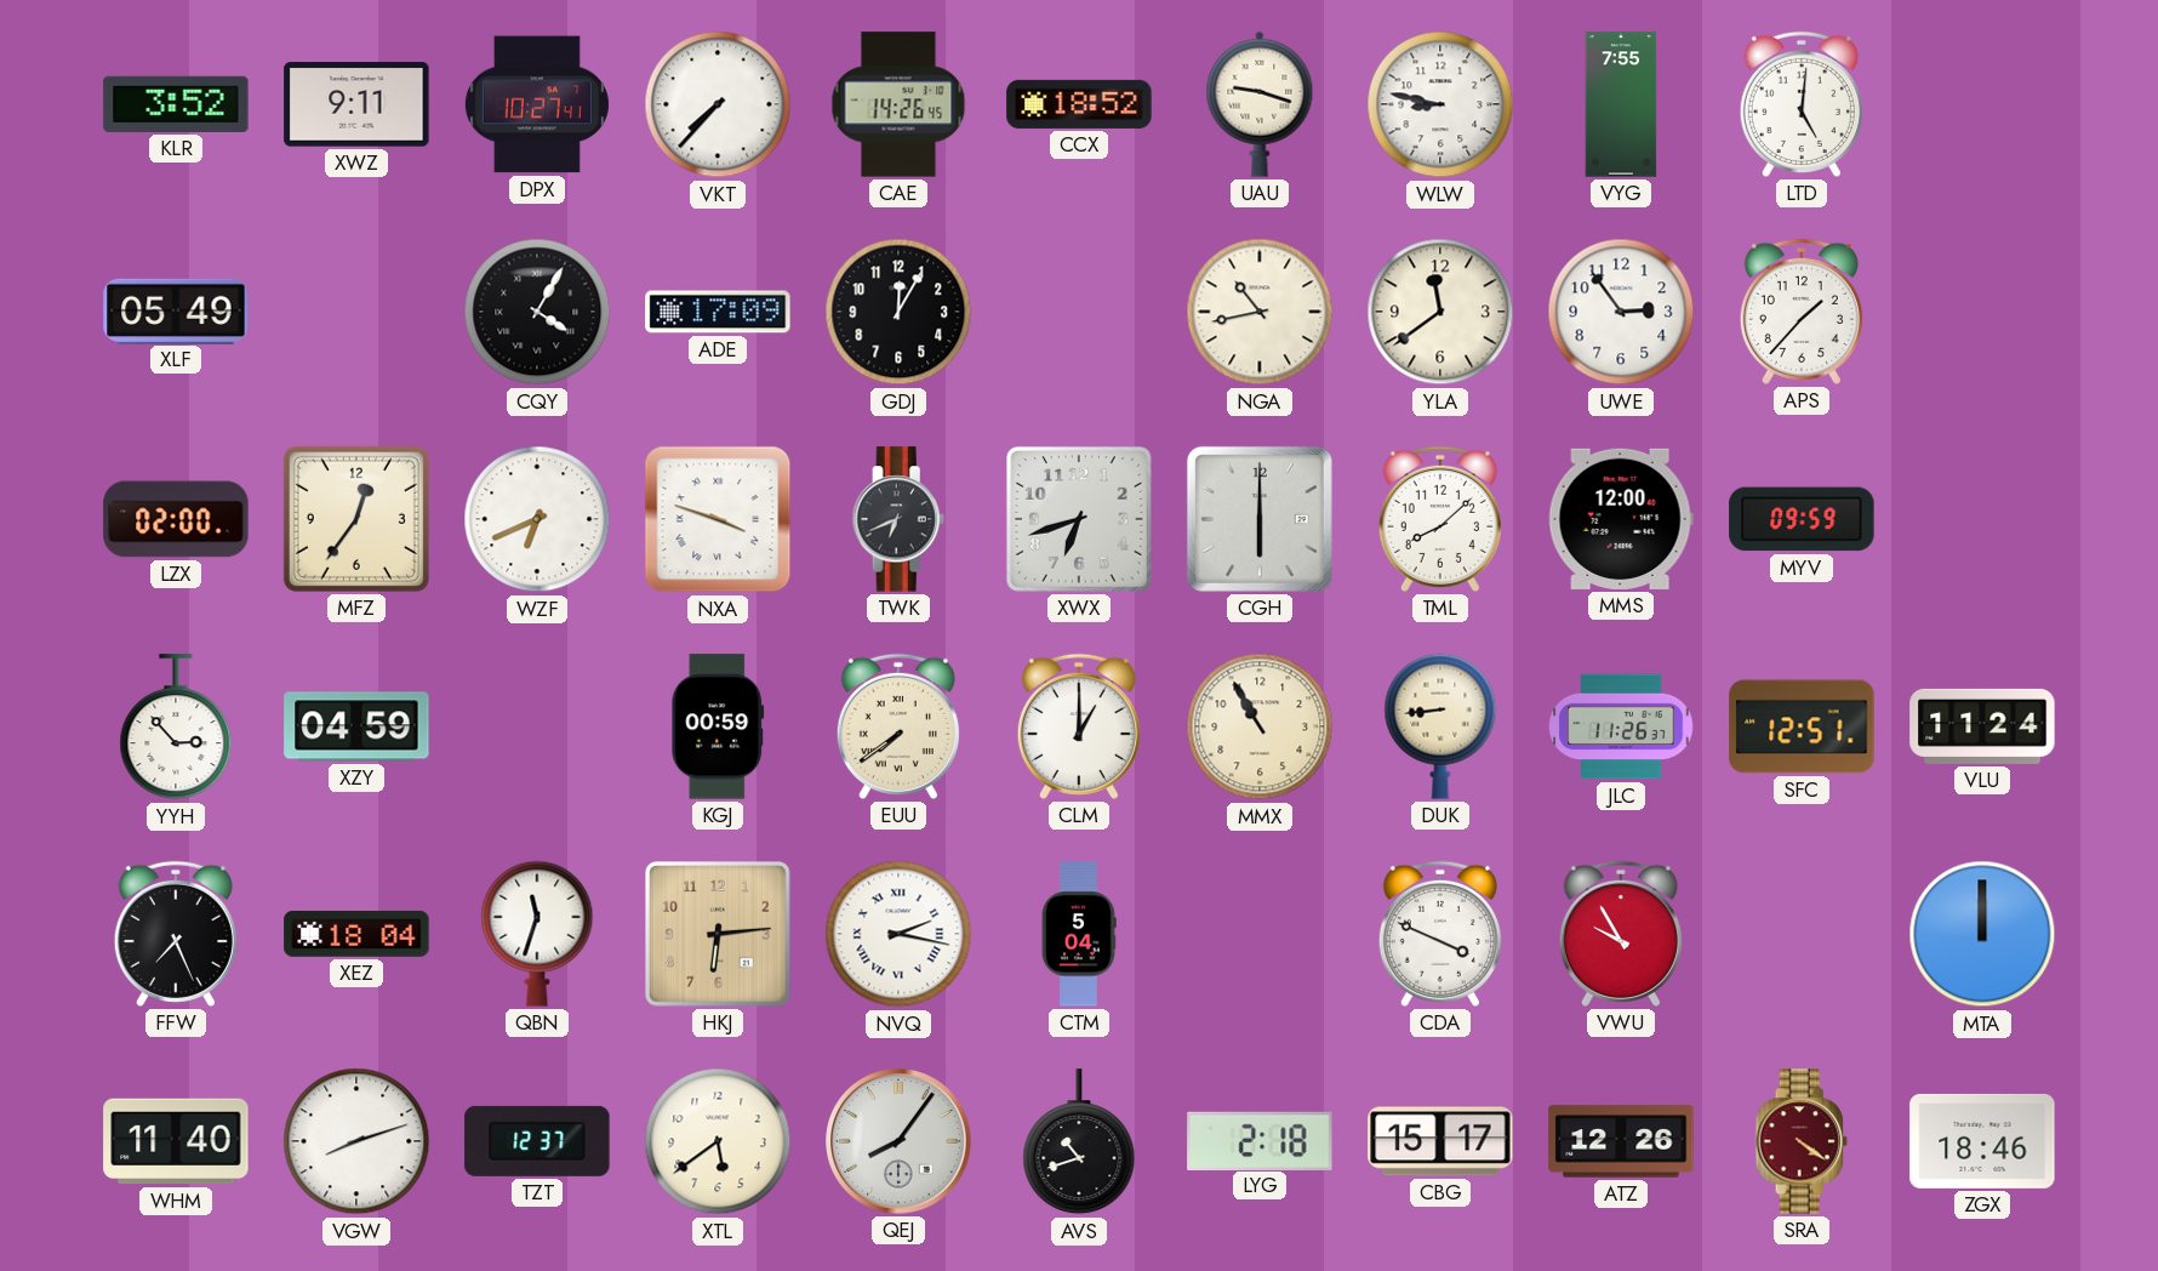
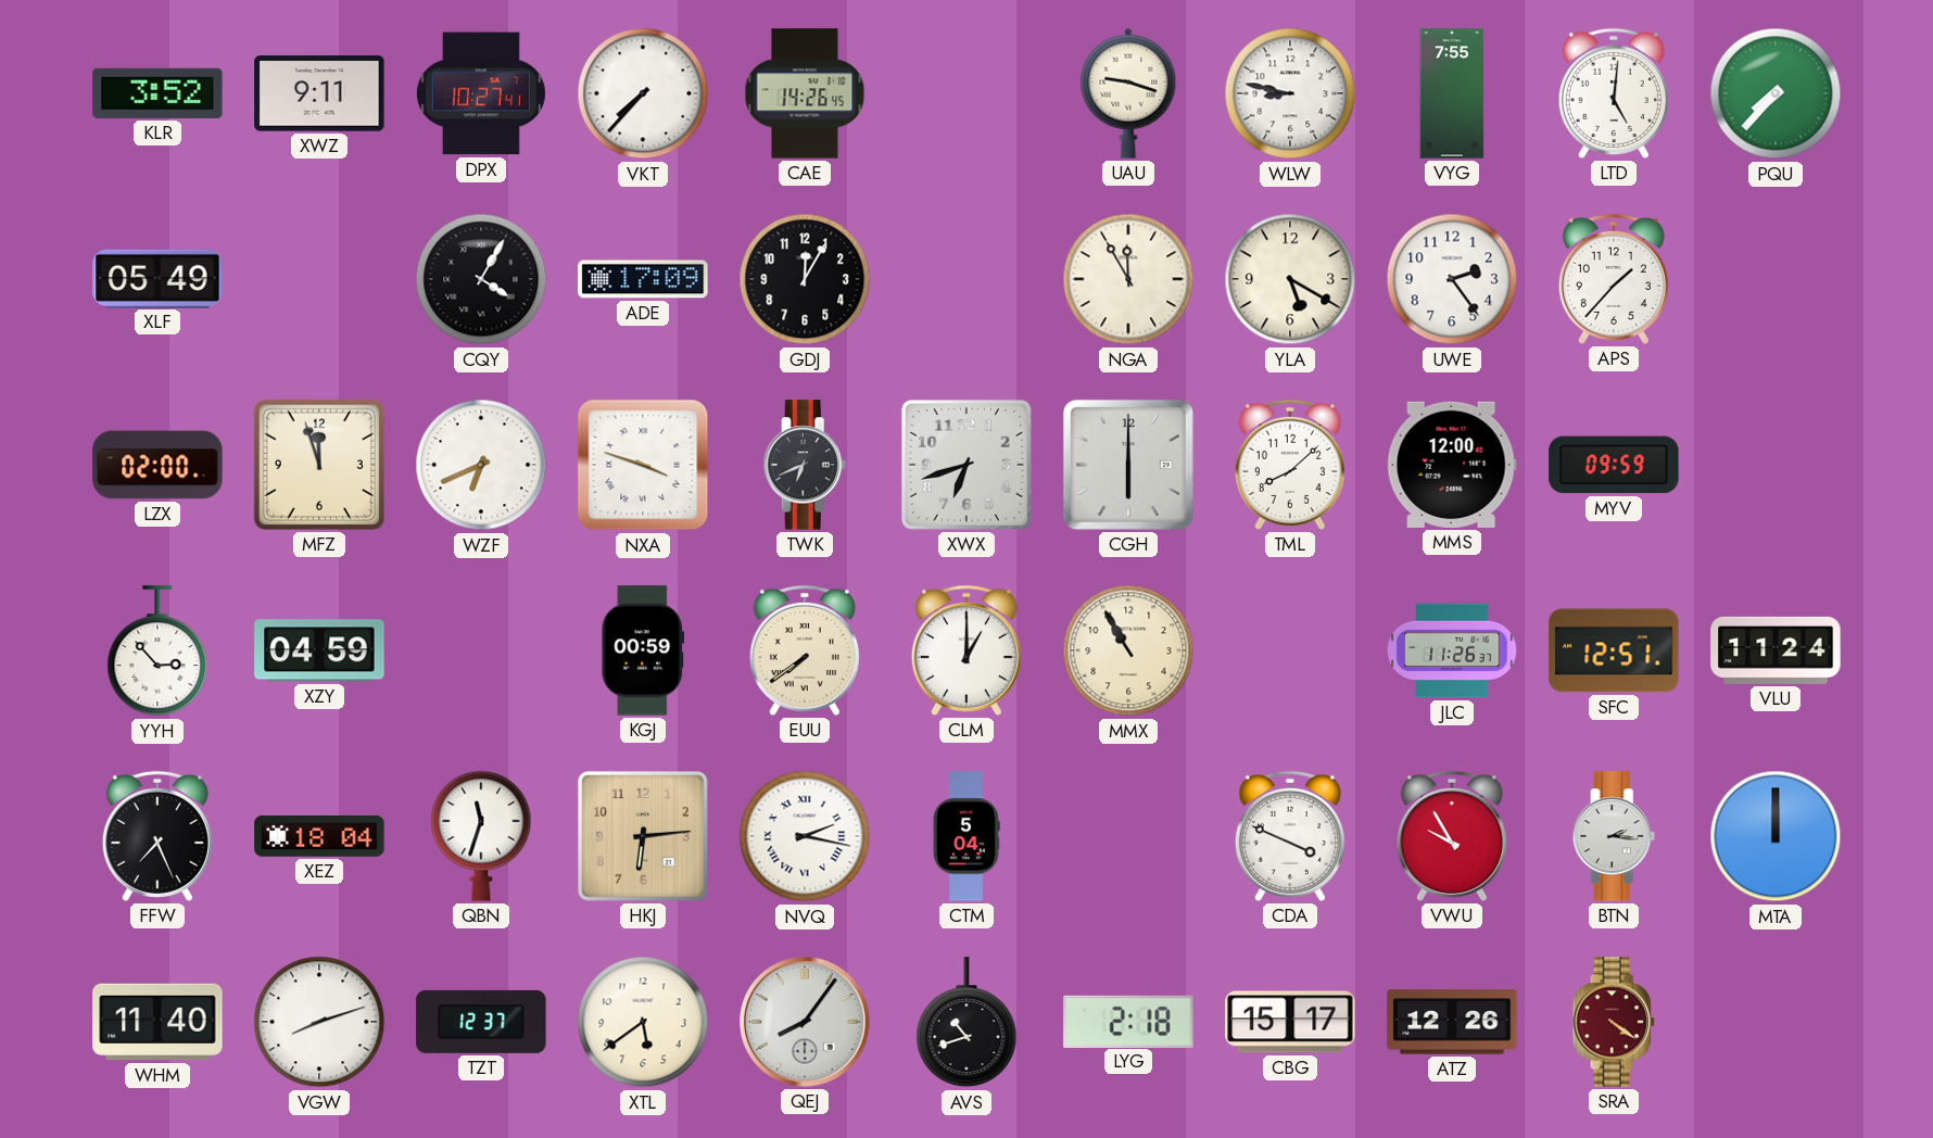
CCX: 18:52 -> none
PQU: none -> 7:37
NGA: 10:43 -> 11:55
YLA: 11:39 -> 5:20
UWE: 2:54 -> 2:24
MFZ: 12:36 -> 11:57
DUK: 8:44 -> none
BTN: none -> 2:16
ZGX: 18:46 -> none
